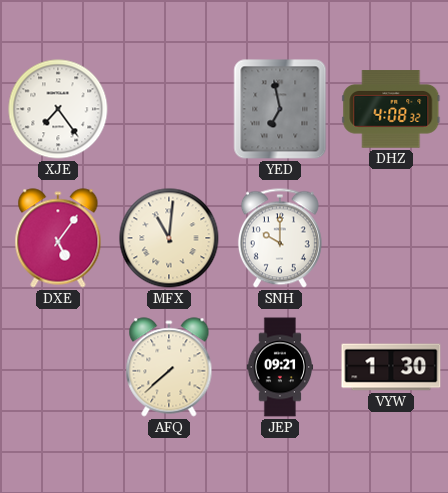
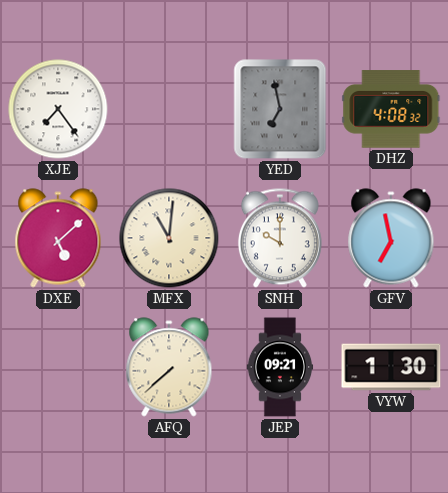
DXE: 5:06 -> 5:08
GFV: none -> 6:58
